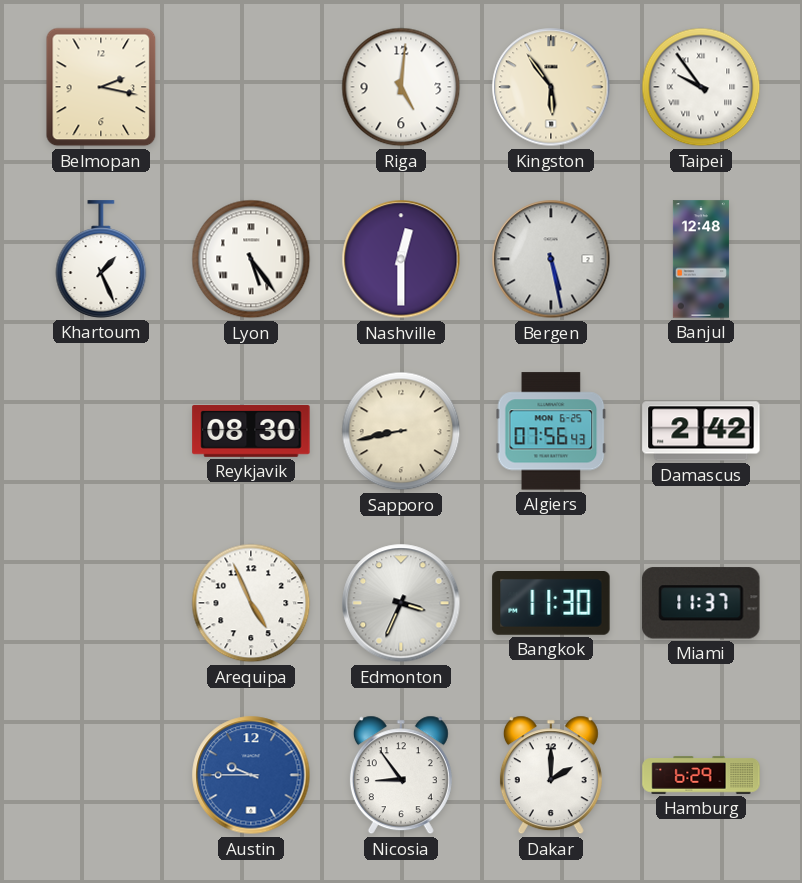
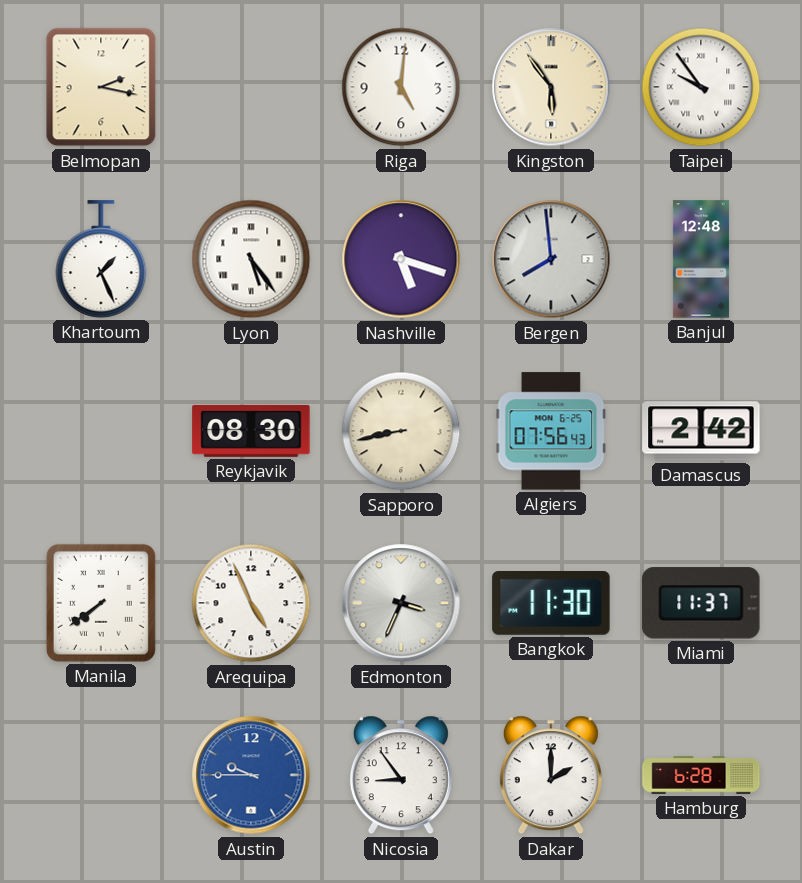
Nashville: 12:30 -> 5:18
Bergen: 5:28 -> 7:59
Manila: none -> 7:39
Hamburg: 6:29 -> 6:28
